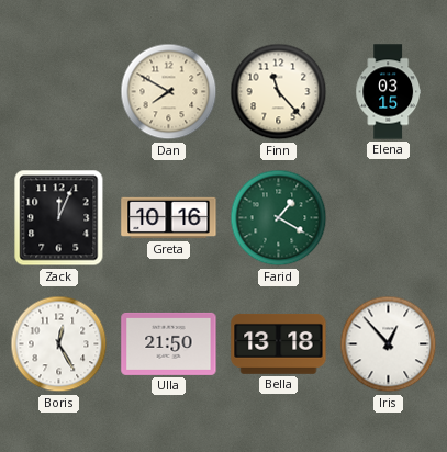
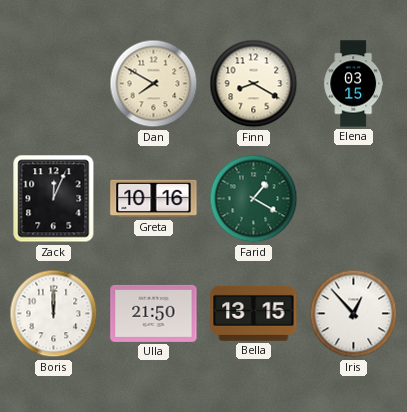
Finn: 11:23 -> 8:20
Boris: 12:25 -> 12:00
Bella: 13:18 -> 13:15
